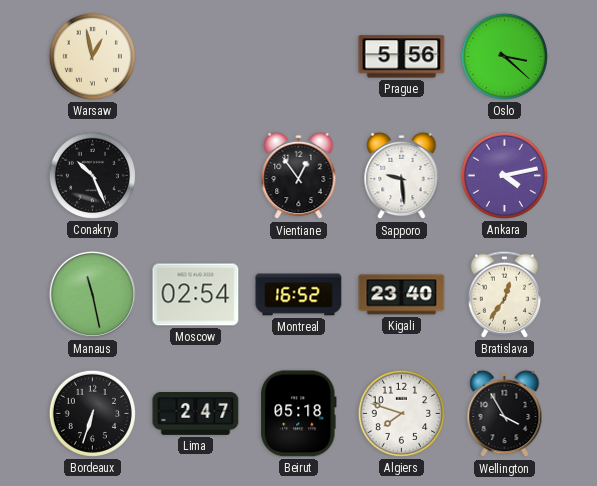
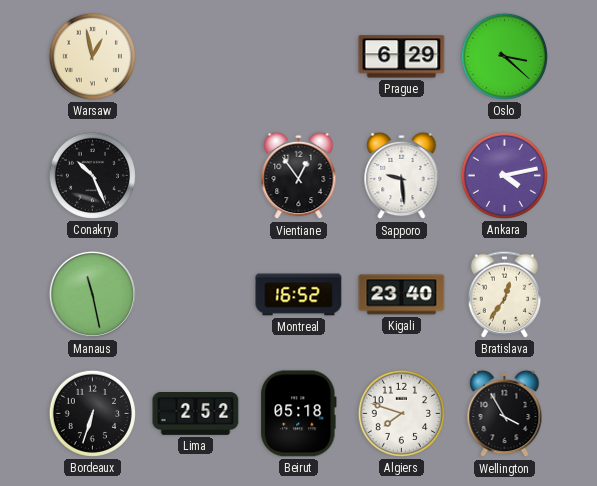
Prague: 5:56 -> 6:29
Moscow: 02:54 -> none
Lima: 2:47 -> 2:52
